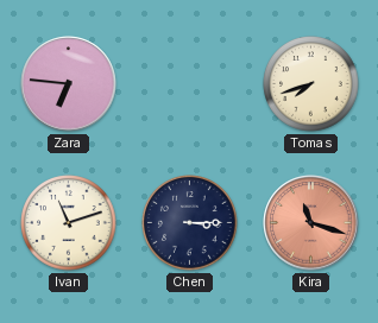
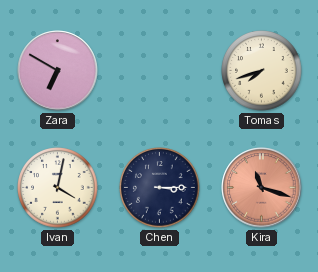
Zara: 6:46 -> 6:50
Ivan: 11:12 -> 4:02
